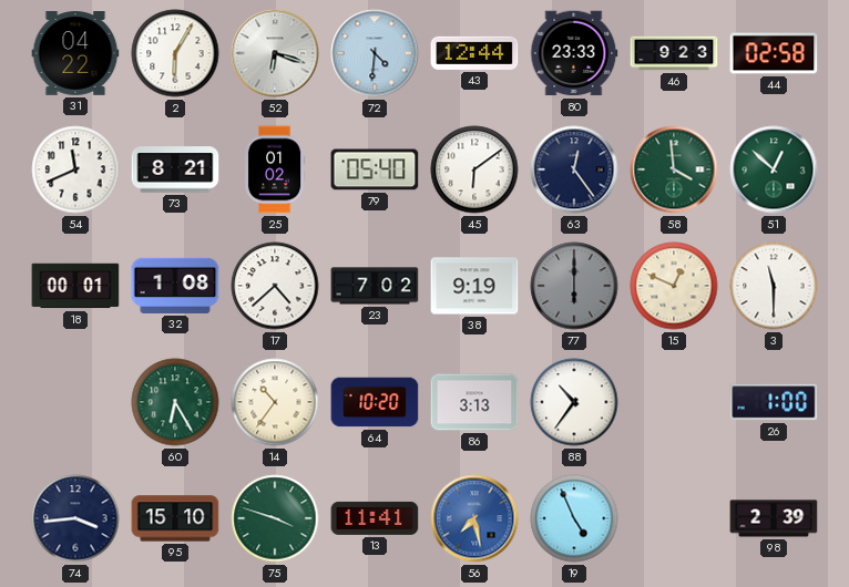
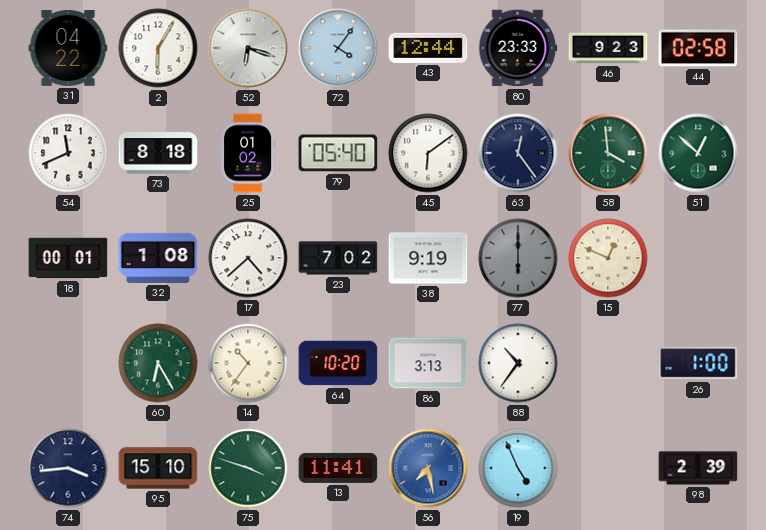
72: 4:31 -> 4:06
73: 8:21 -> 8:18
3: 11:30 -> none
